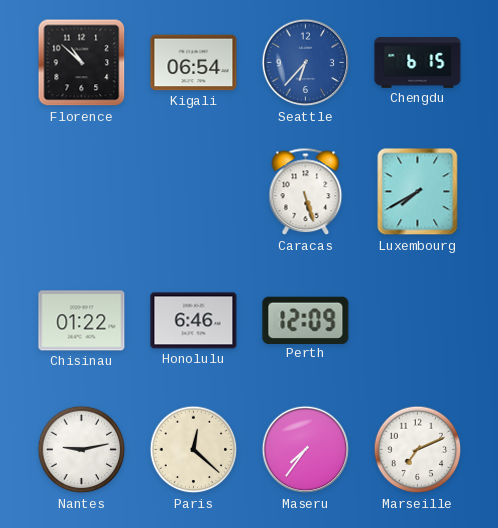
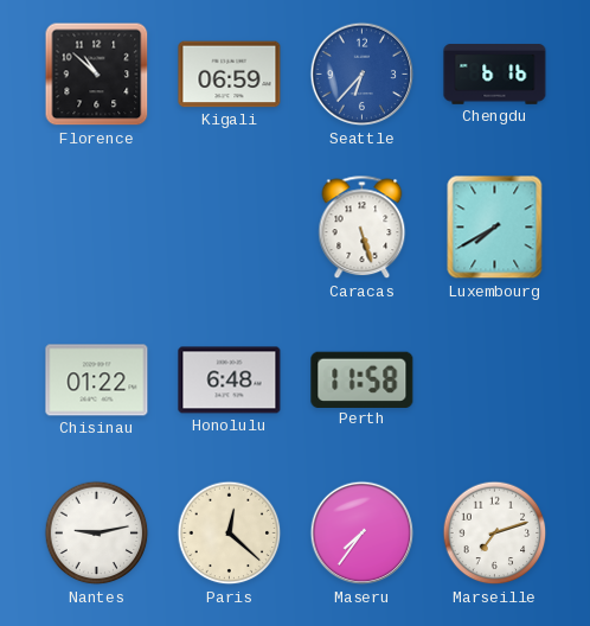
Kigali: 06:54 -> 06:59
Chengdu: 6:15 -> 6:16
Honolulu: 6:46 -> 6:48
Perth: 12:09 -> 11:58
Marseille: 7:11 -> 7:12
